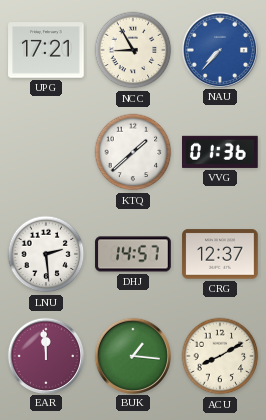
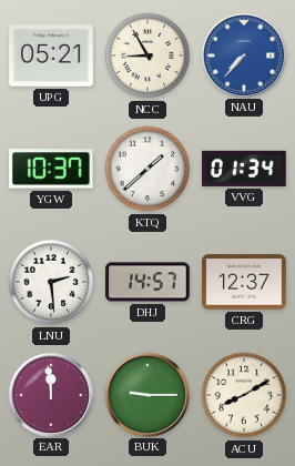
UPG: 17:21 -> 05:21
YGW: none -> 10:37
VVG: 01:36 -> 01:34
BUK: 1:16 -> 9:15
